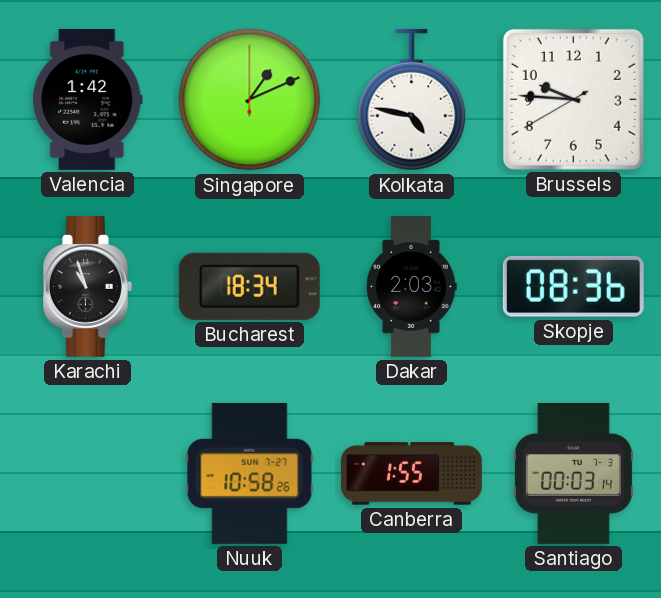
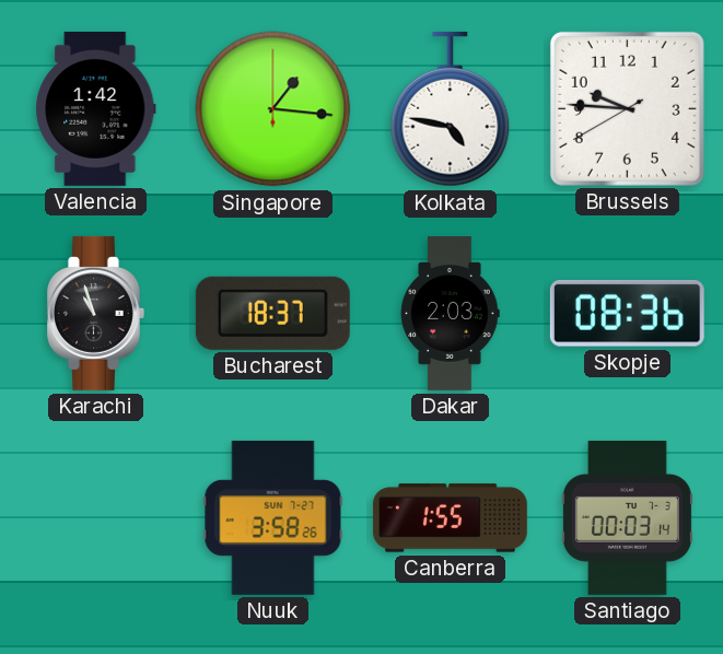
Singapore: 1:11 -> 1:16
Bucharest: 18:34 -> 18:37
Nuuk: 10:58 -> 3:58
